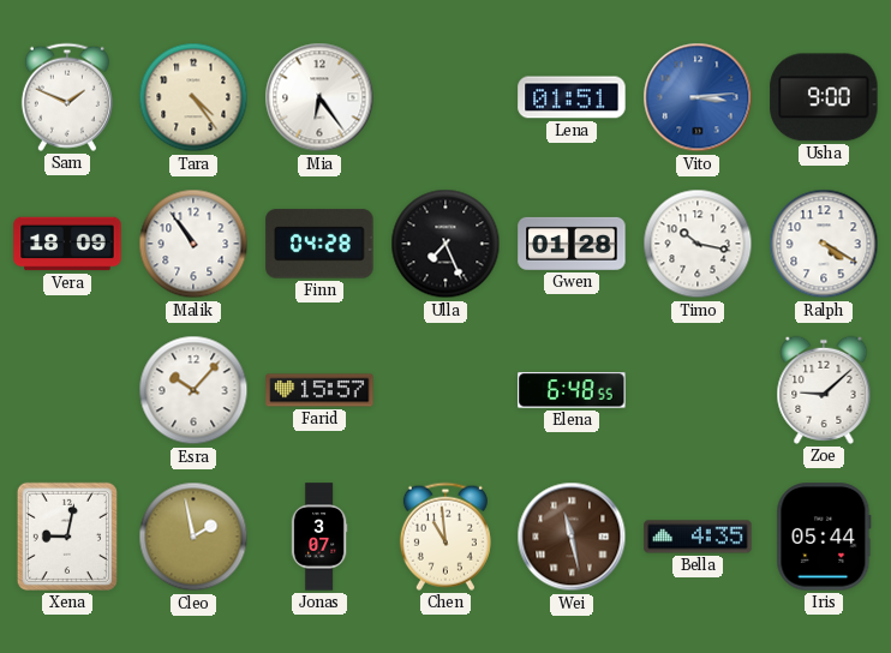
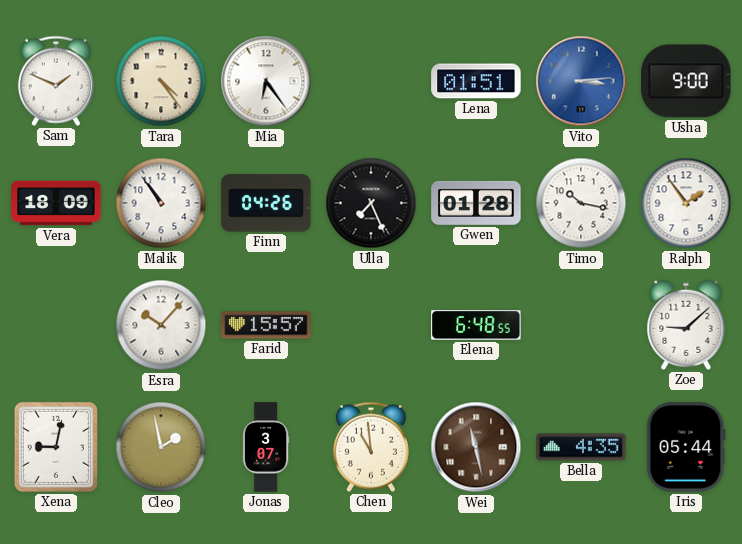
Finn: 04:28 -> 04:26
Ralph: 4:20 -> 1:54
